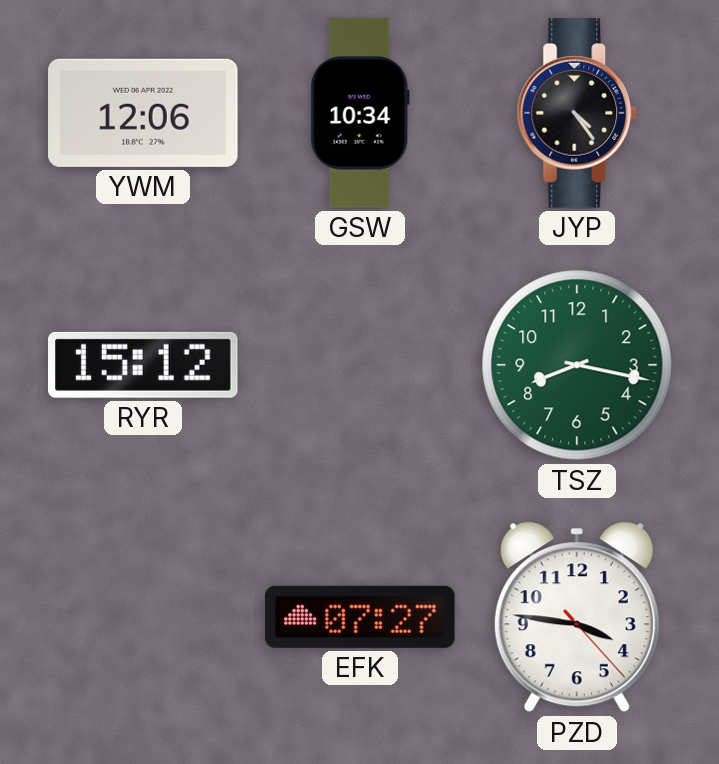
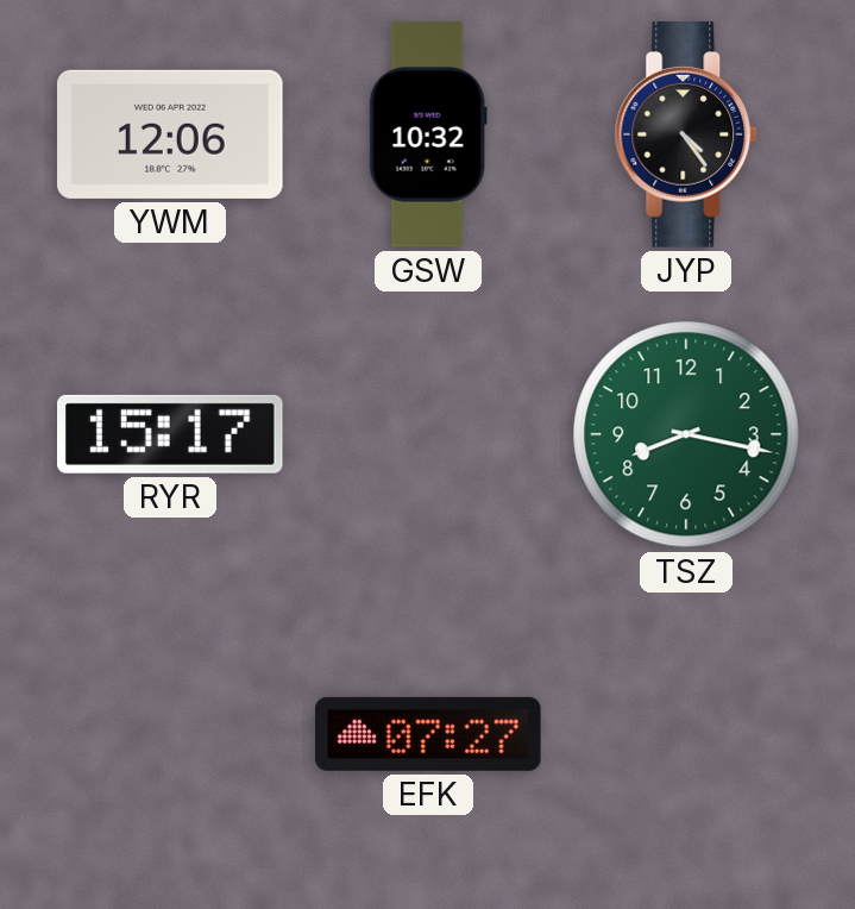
GSW: 10:34 -> 10:32
RYR: 15:12 -> 15:17
PZD: 3:46 -> none
